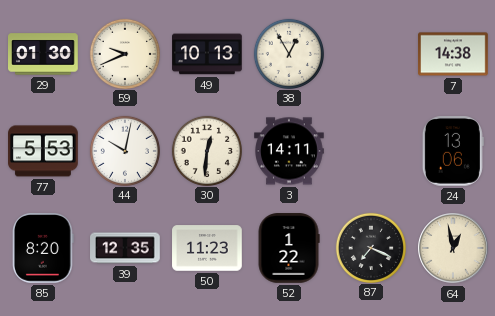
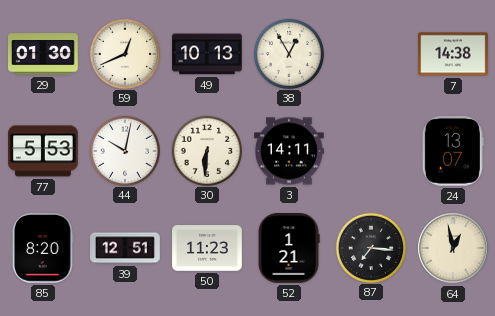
59: 9:41 -> 12:41
30: 12:31 -> 6:31
24: 13:06 -> 13:07
39: 12:35 -> 12:51
52: 1:22 -> 1:21
87: 7:19 -> 7:16
